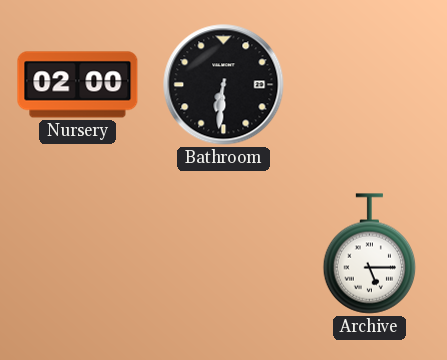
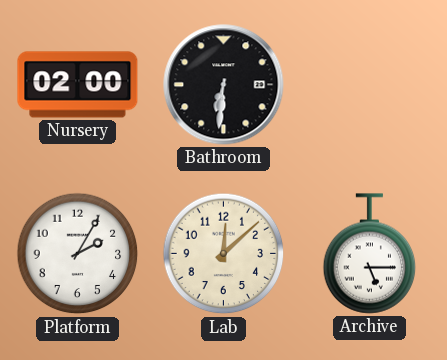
Platform: none -> 2:05
Lab: none -> 12:08
